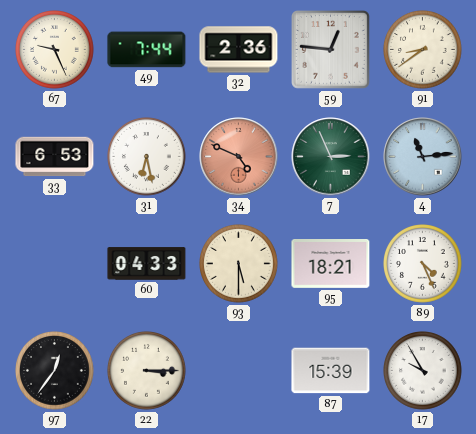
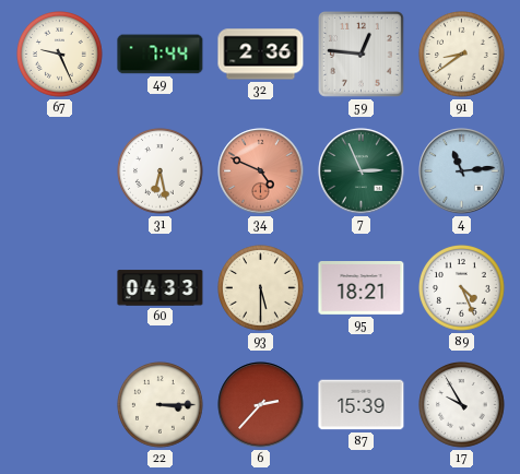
33: 6:53 -> none
97: 12:36 -> none
6: none -> 2:37
